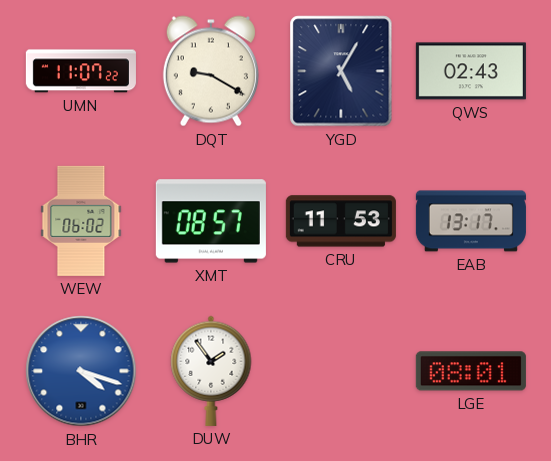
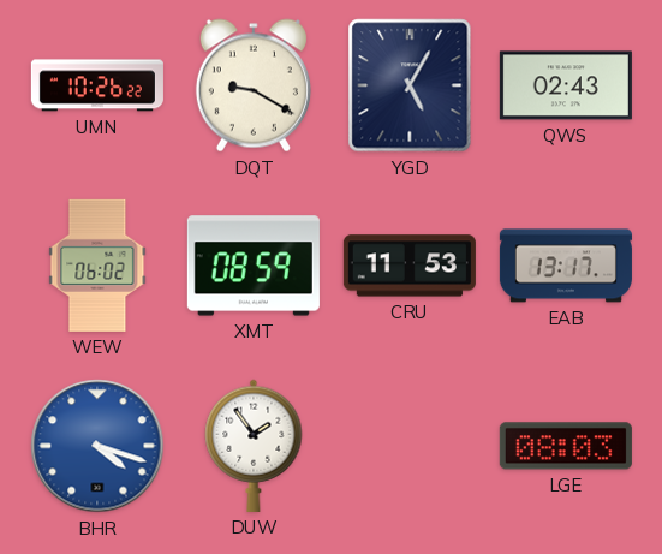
UMN: 11:07 -> 10:26
XMT: 08:57 -> 08:59
LGE: 08:01 -> 08:03
